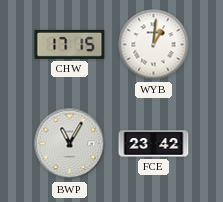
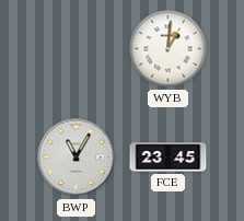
CHW: 17:15 -> none
FCE: 23:42 -> 23:45
